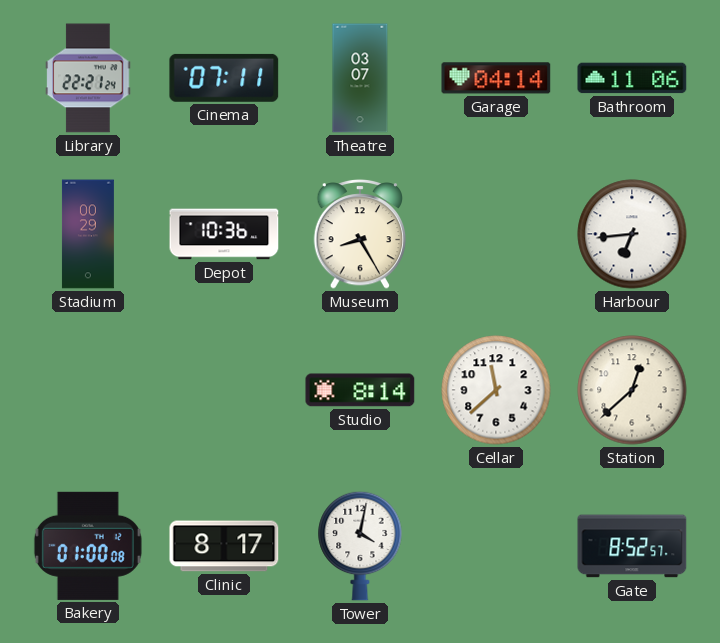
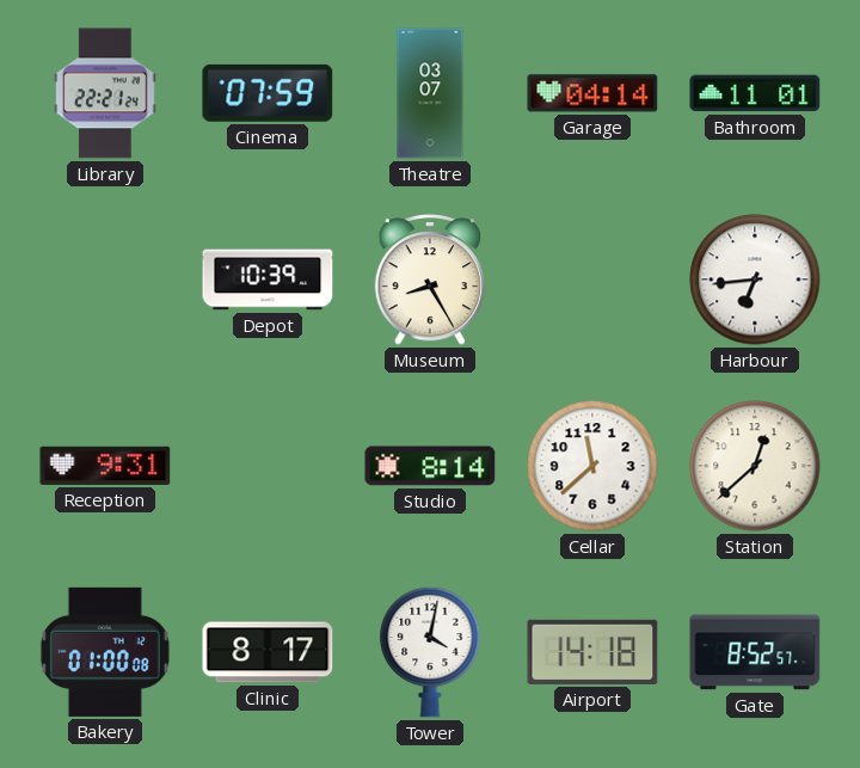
Cinema: 07:11 -> 07:59
Bathroom: 11:06 -> 11:01
Stadium: 00:29 -> none
Depot: 10:36 -> 10:39
Reception: none -> 9:31
Airport: none -> 14:18
